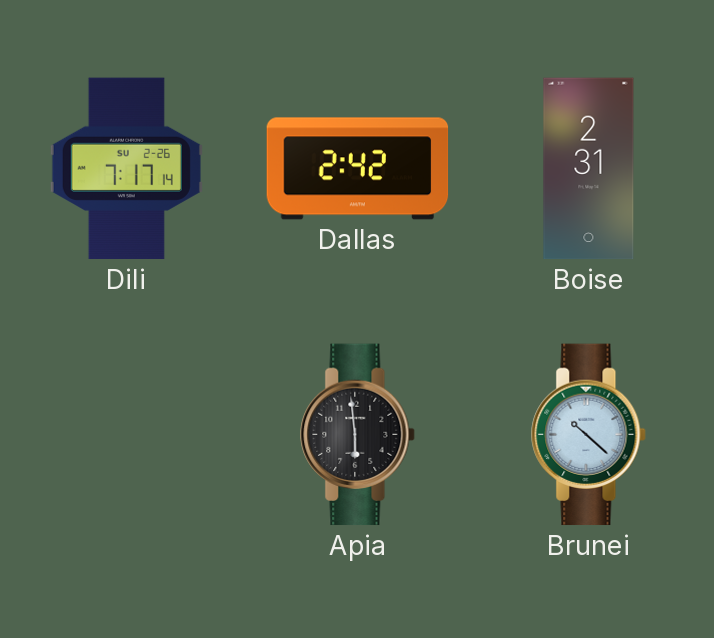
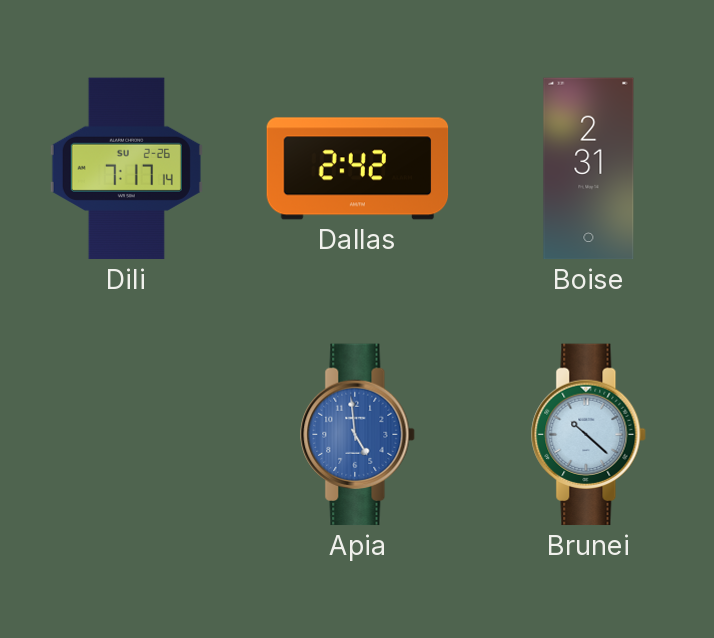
Apia: 5:59 -> 4:59
Apia dial: black -> blue
